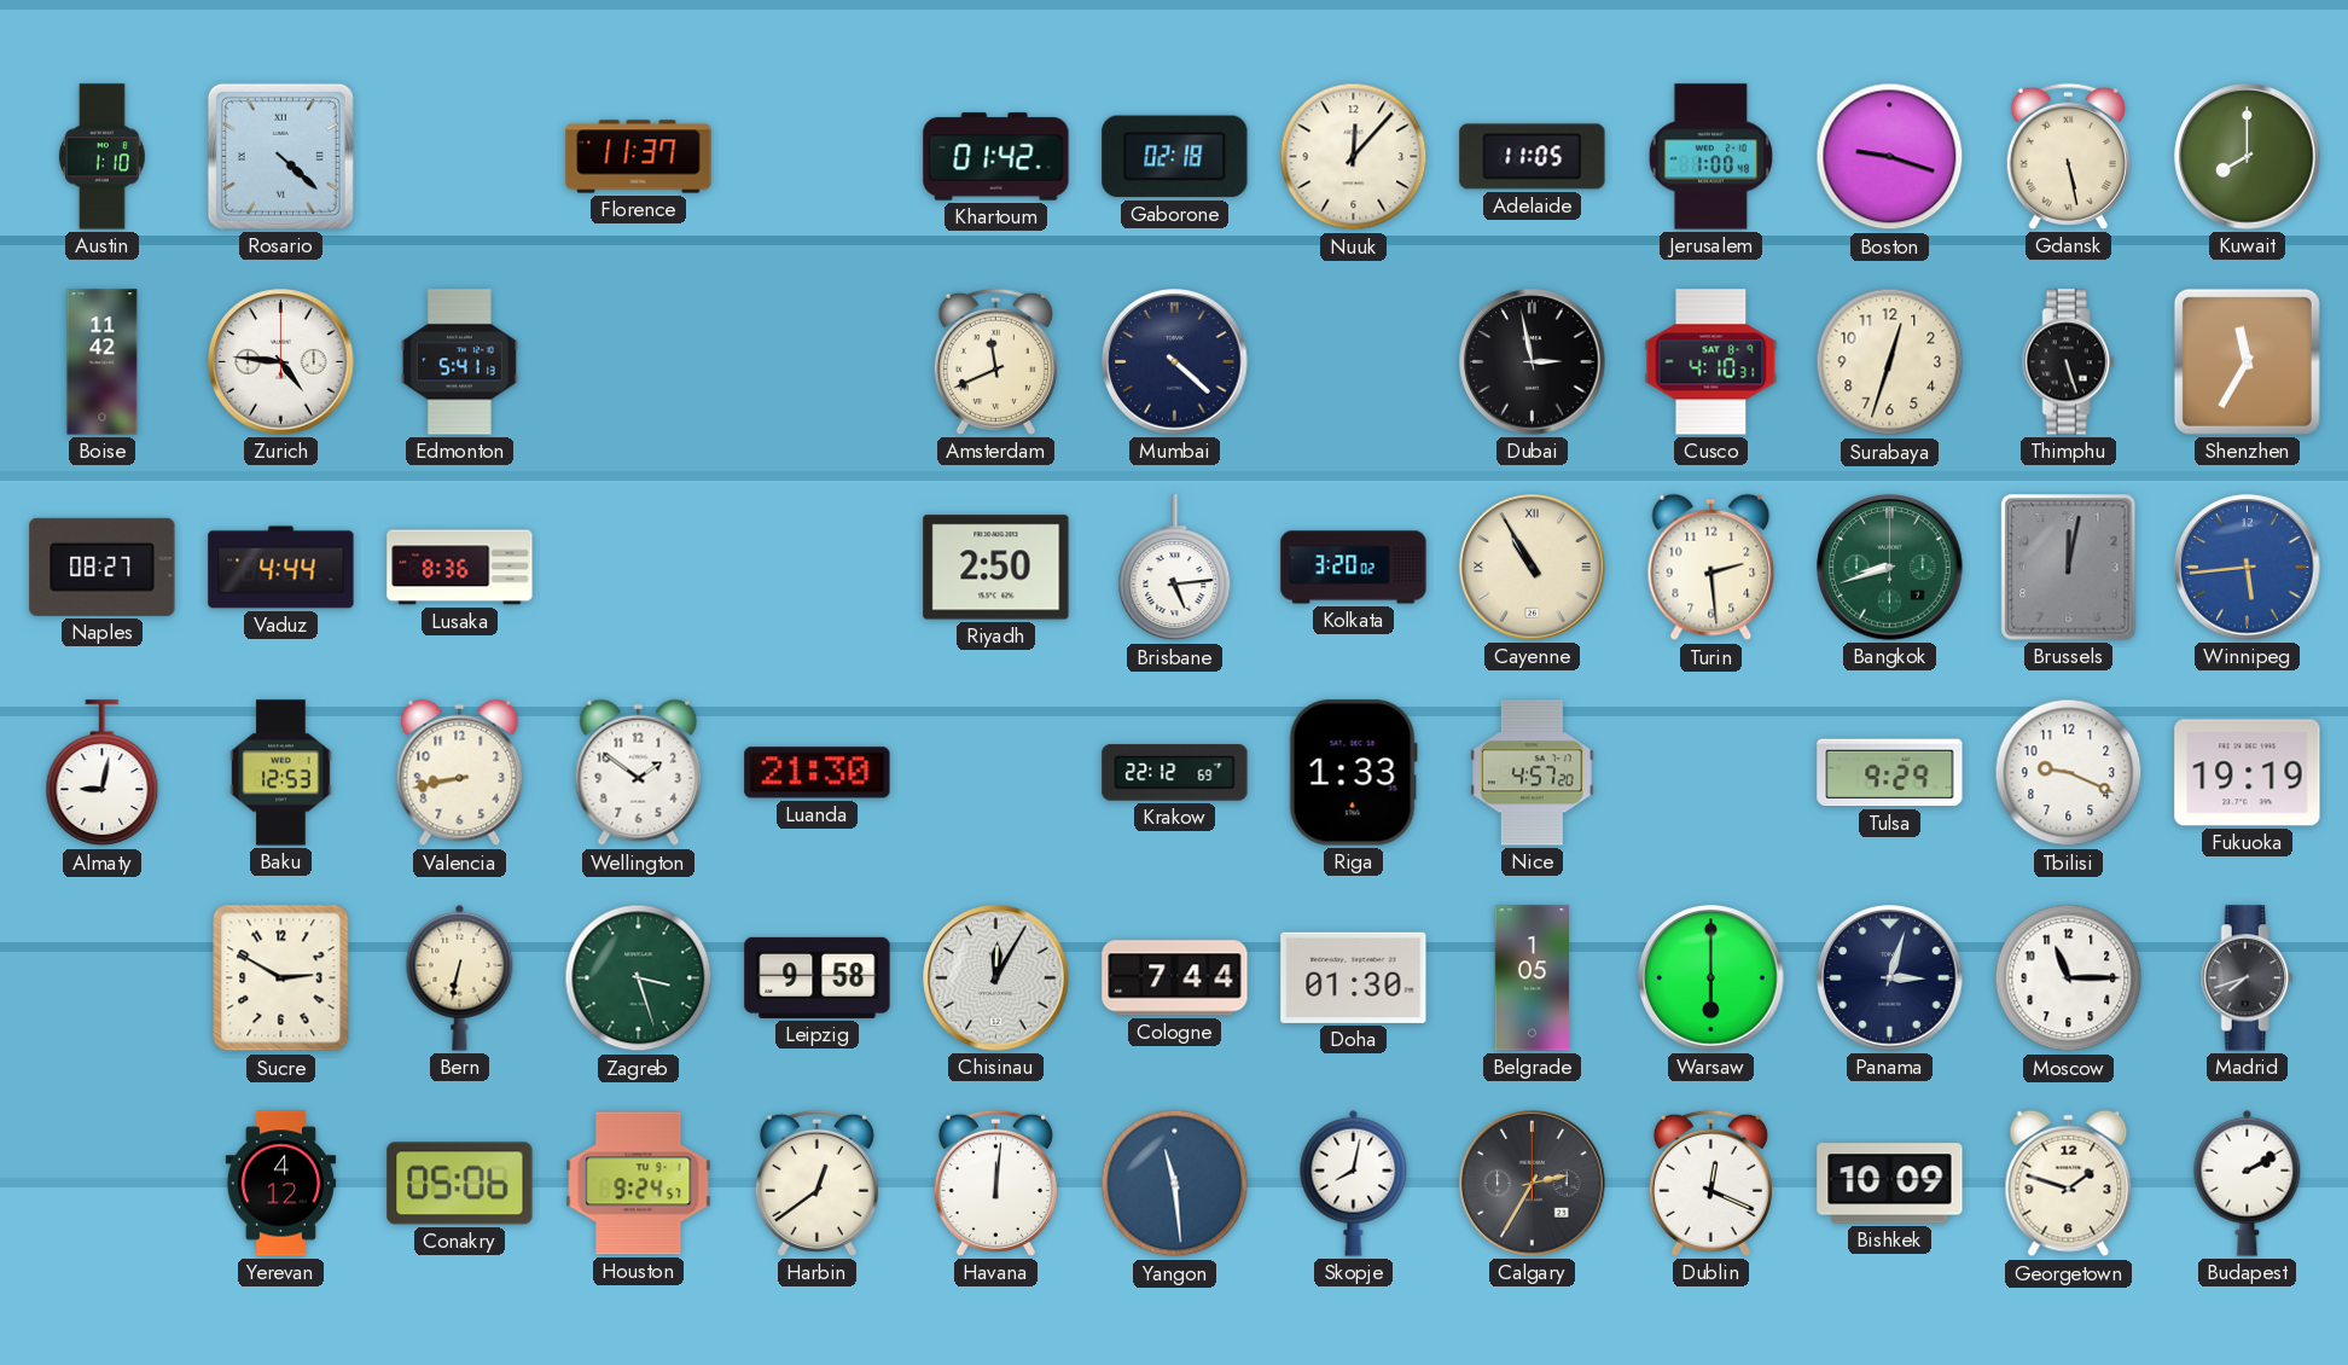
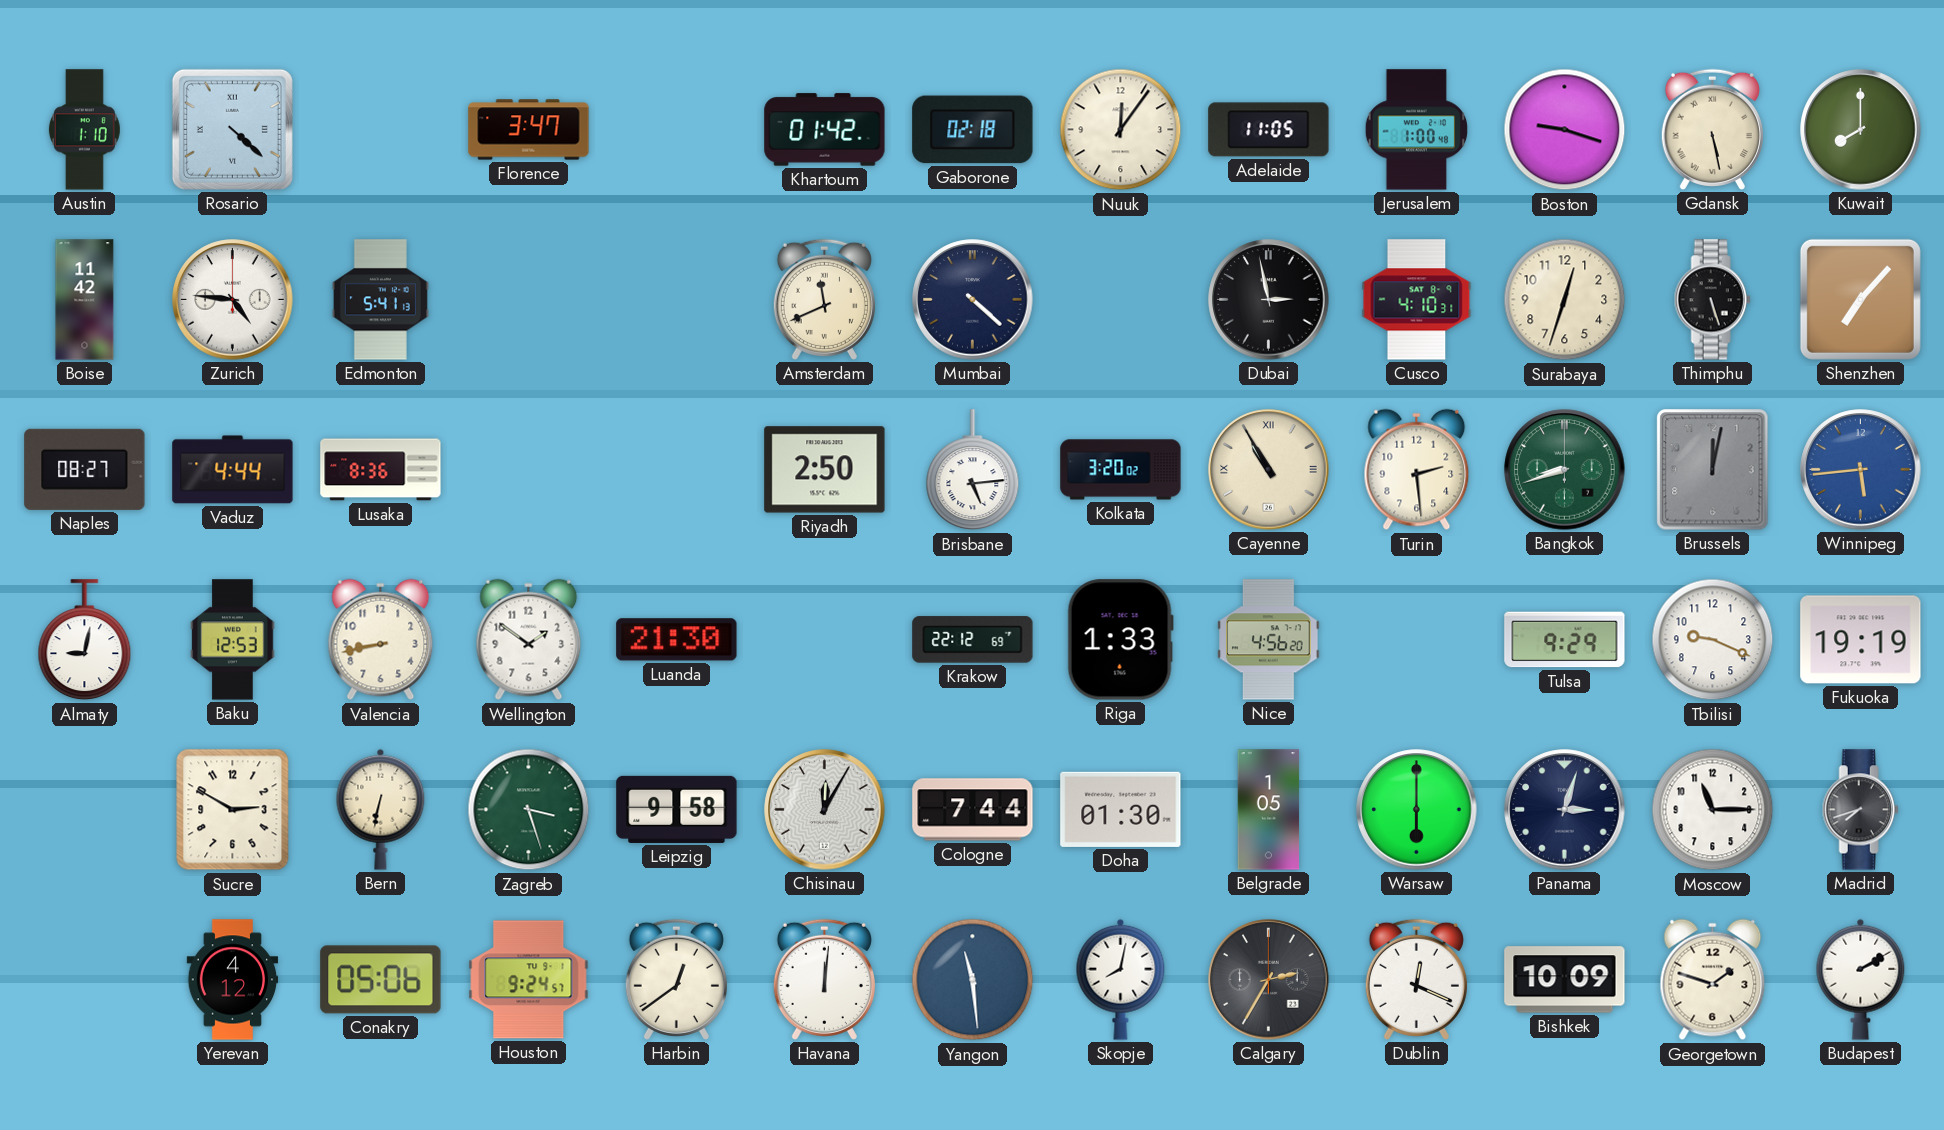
Florence: 11:37 -> 3:47
Nuuk: 12:07 -> 12:06
Shenzhen: 11:35 -> 7:07
Nice: 4:57 -> 4:56
